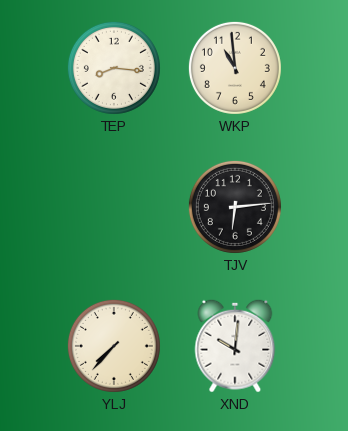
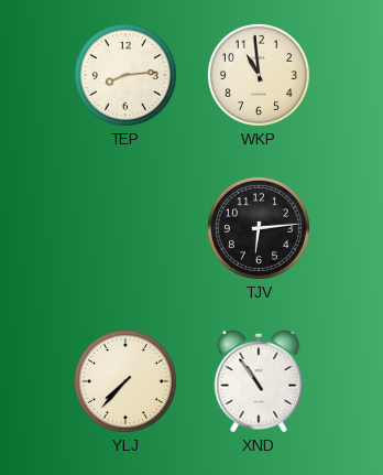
TEP: 8:16 -> 8:14
XND: 10:01 -> 10:54
